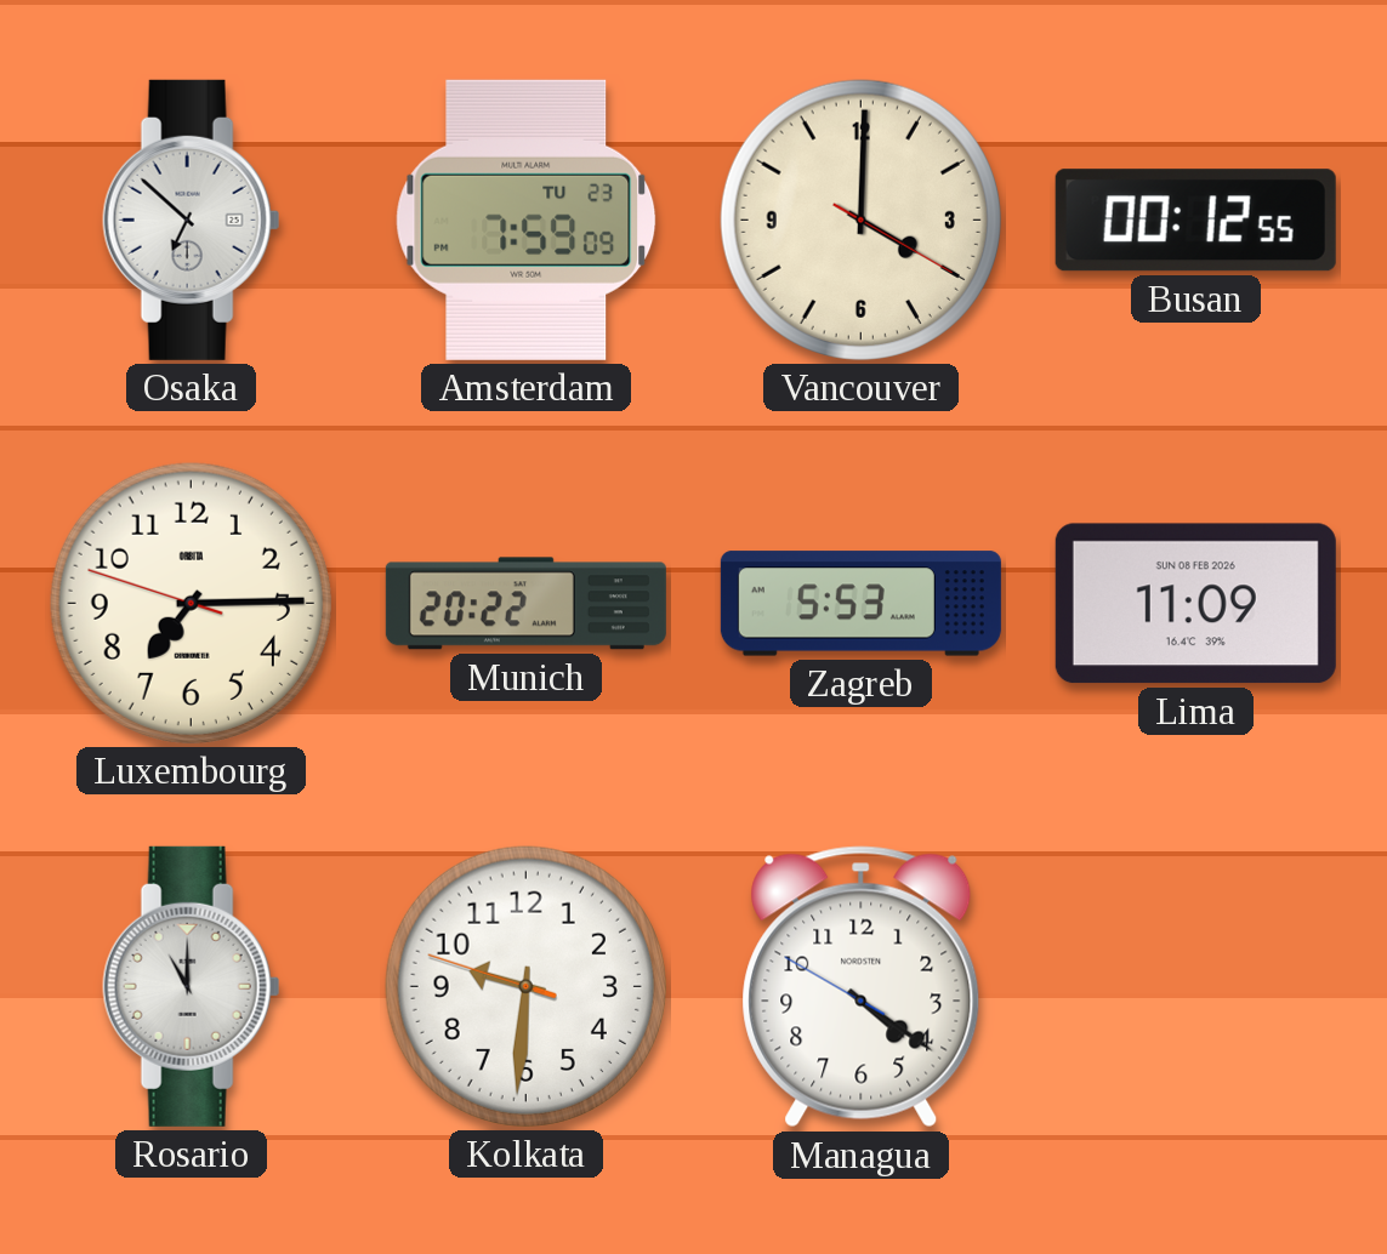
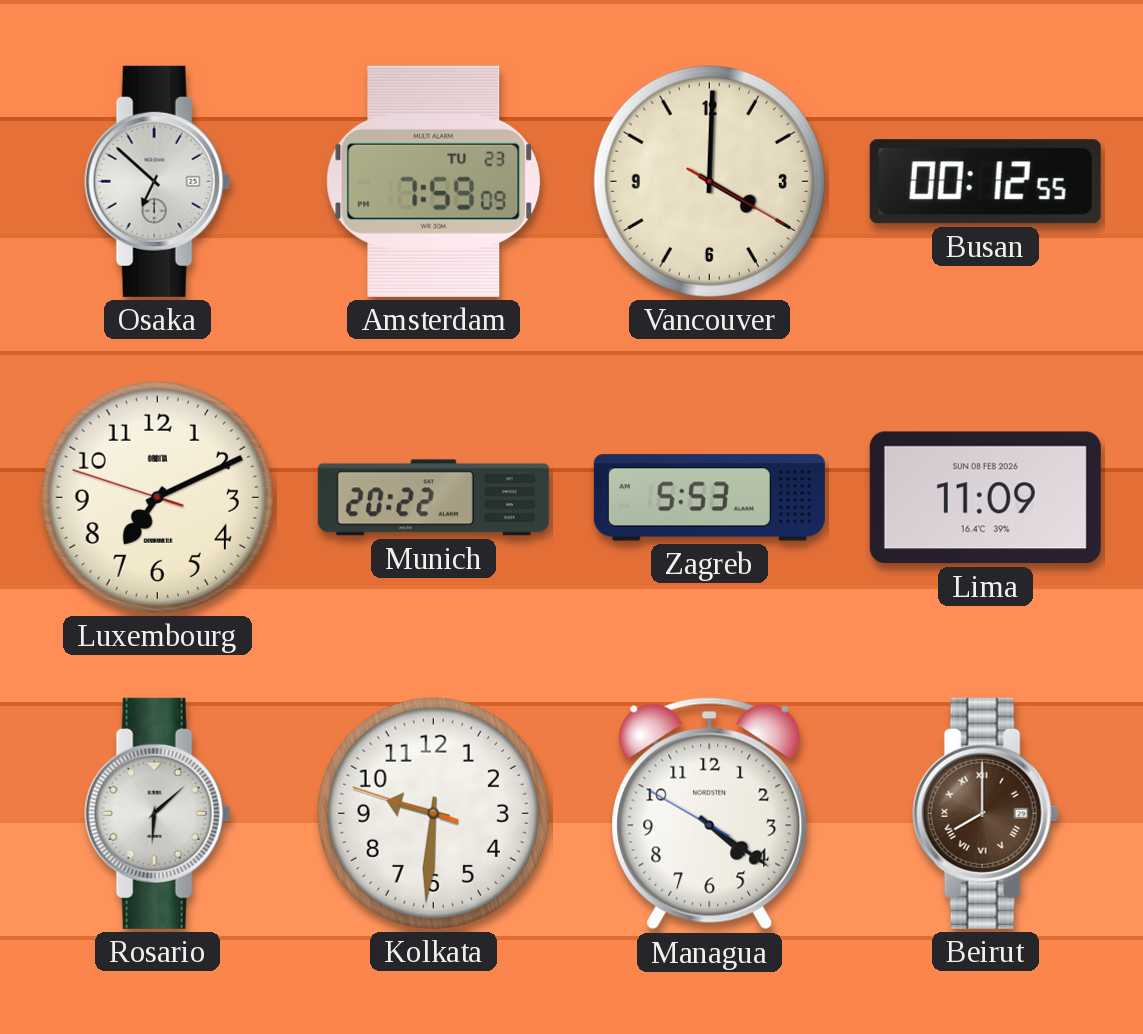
Luxembourg: 7:14 -> 7:10
Rosario: 11:00 -> 6:08
Beirut: none -> 8:00
